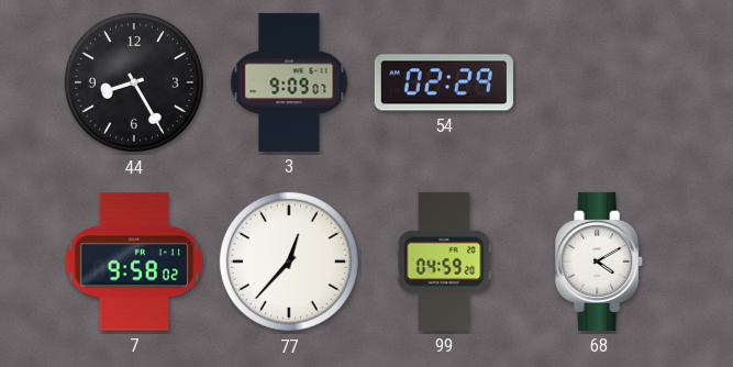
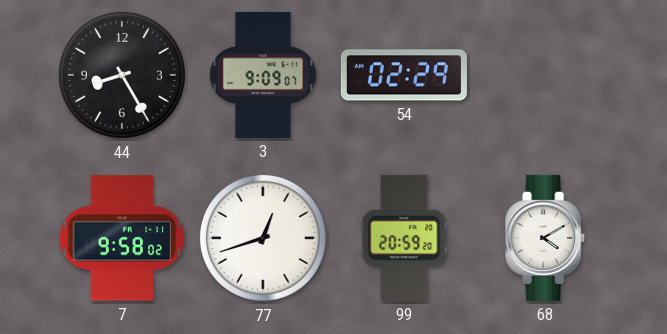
77: 12:37 -> 12:42
99: 04:59 -> 20:59
